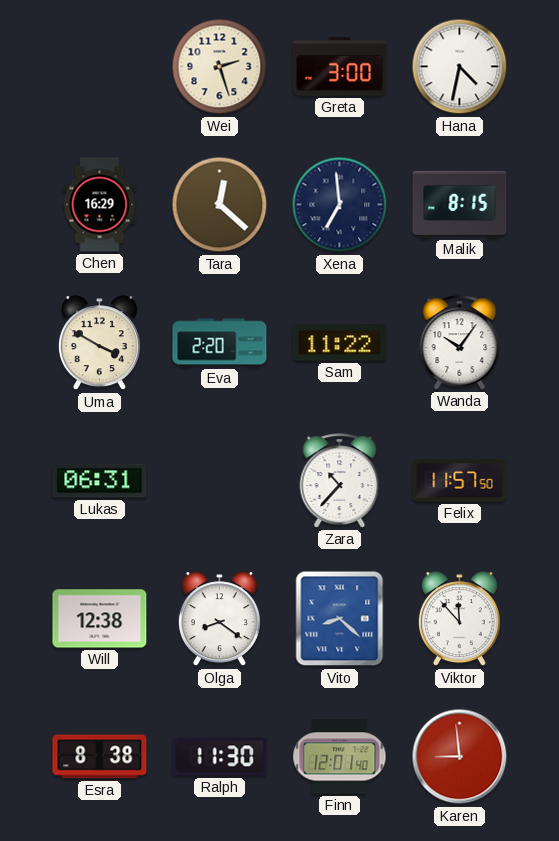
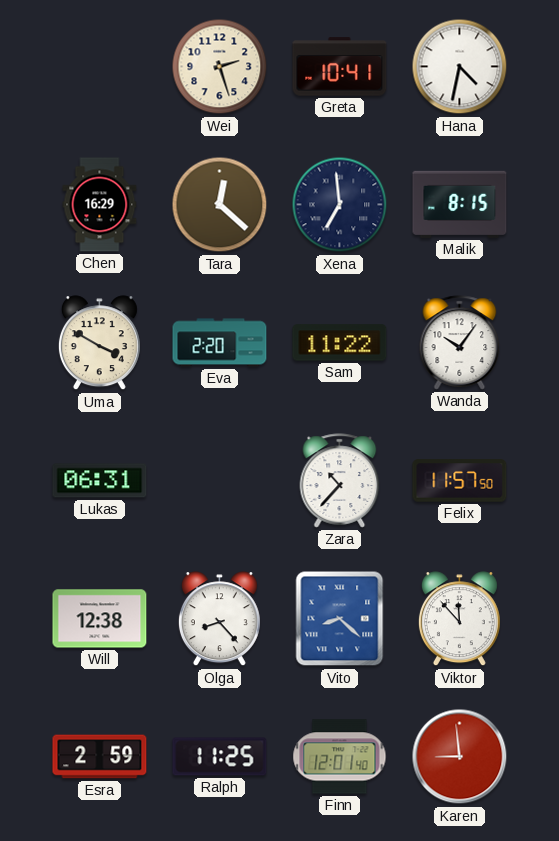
Greta: 3:00 -> 10:41
Olga: 8:21 -> 8:23
Esra: 8:38 -> 2:59
Ralph: 11:30 -> 11:25
